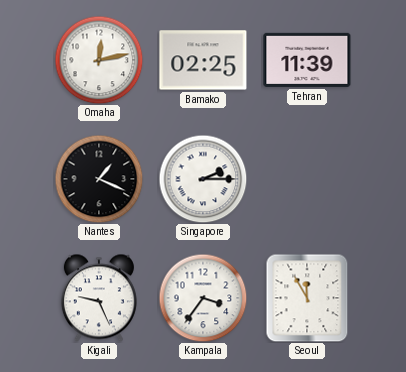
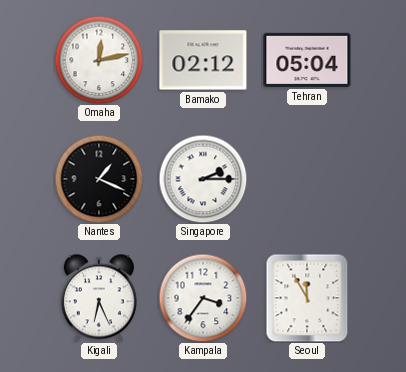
Bamako: 02:25 -> 02:12
Tehran: 11:39 -> 05:04
Kigali: 9:26 -> 6:26
